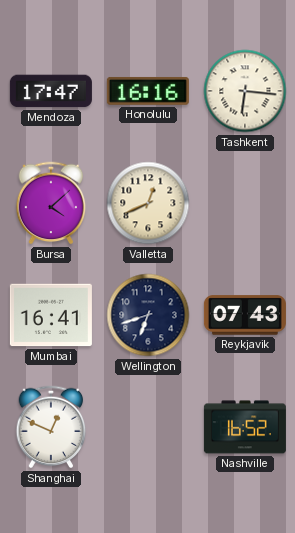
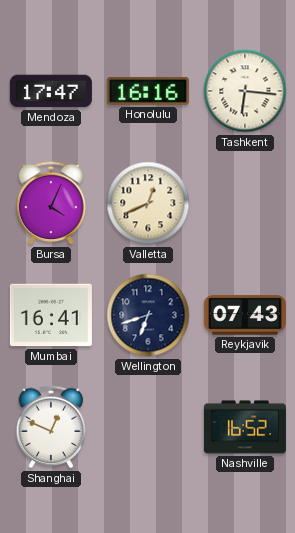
Bursa: 4:08 -> 4:04
